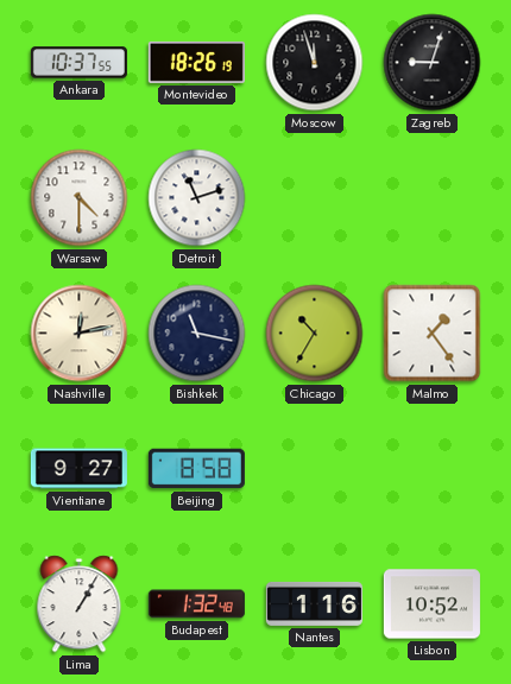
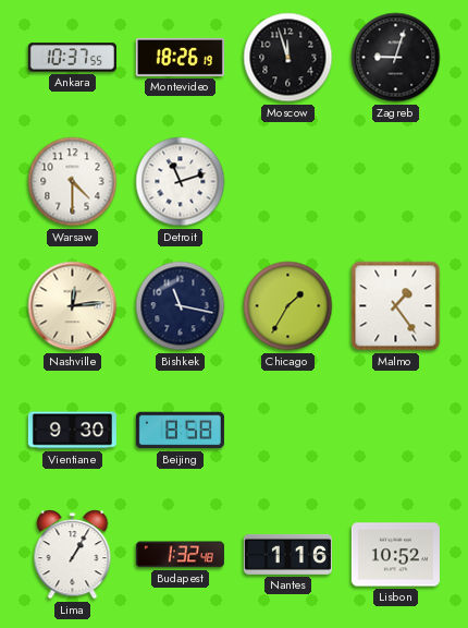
Nashville: 12:13 -> 12:14
Chicago: 10:35 -> 1:35
Vientiane: 9:27 -> 9:30
